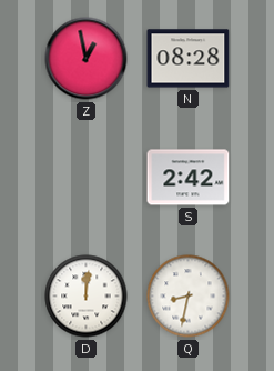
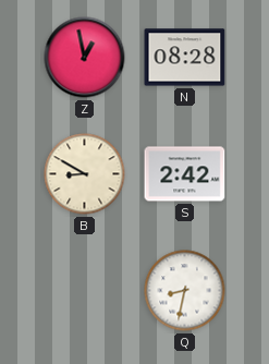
B: none -> 8:50
D: 12:01 -> none
